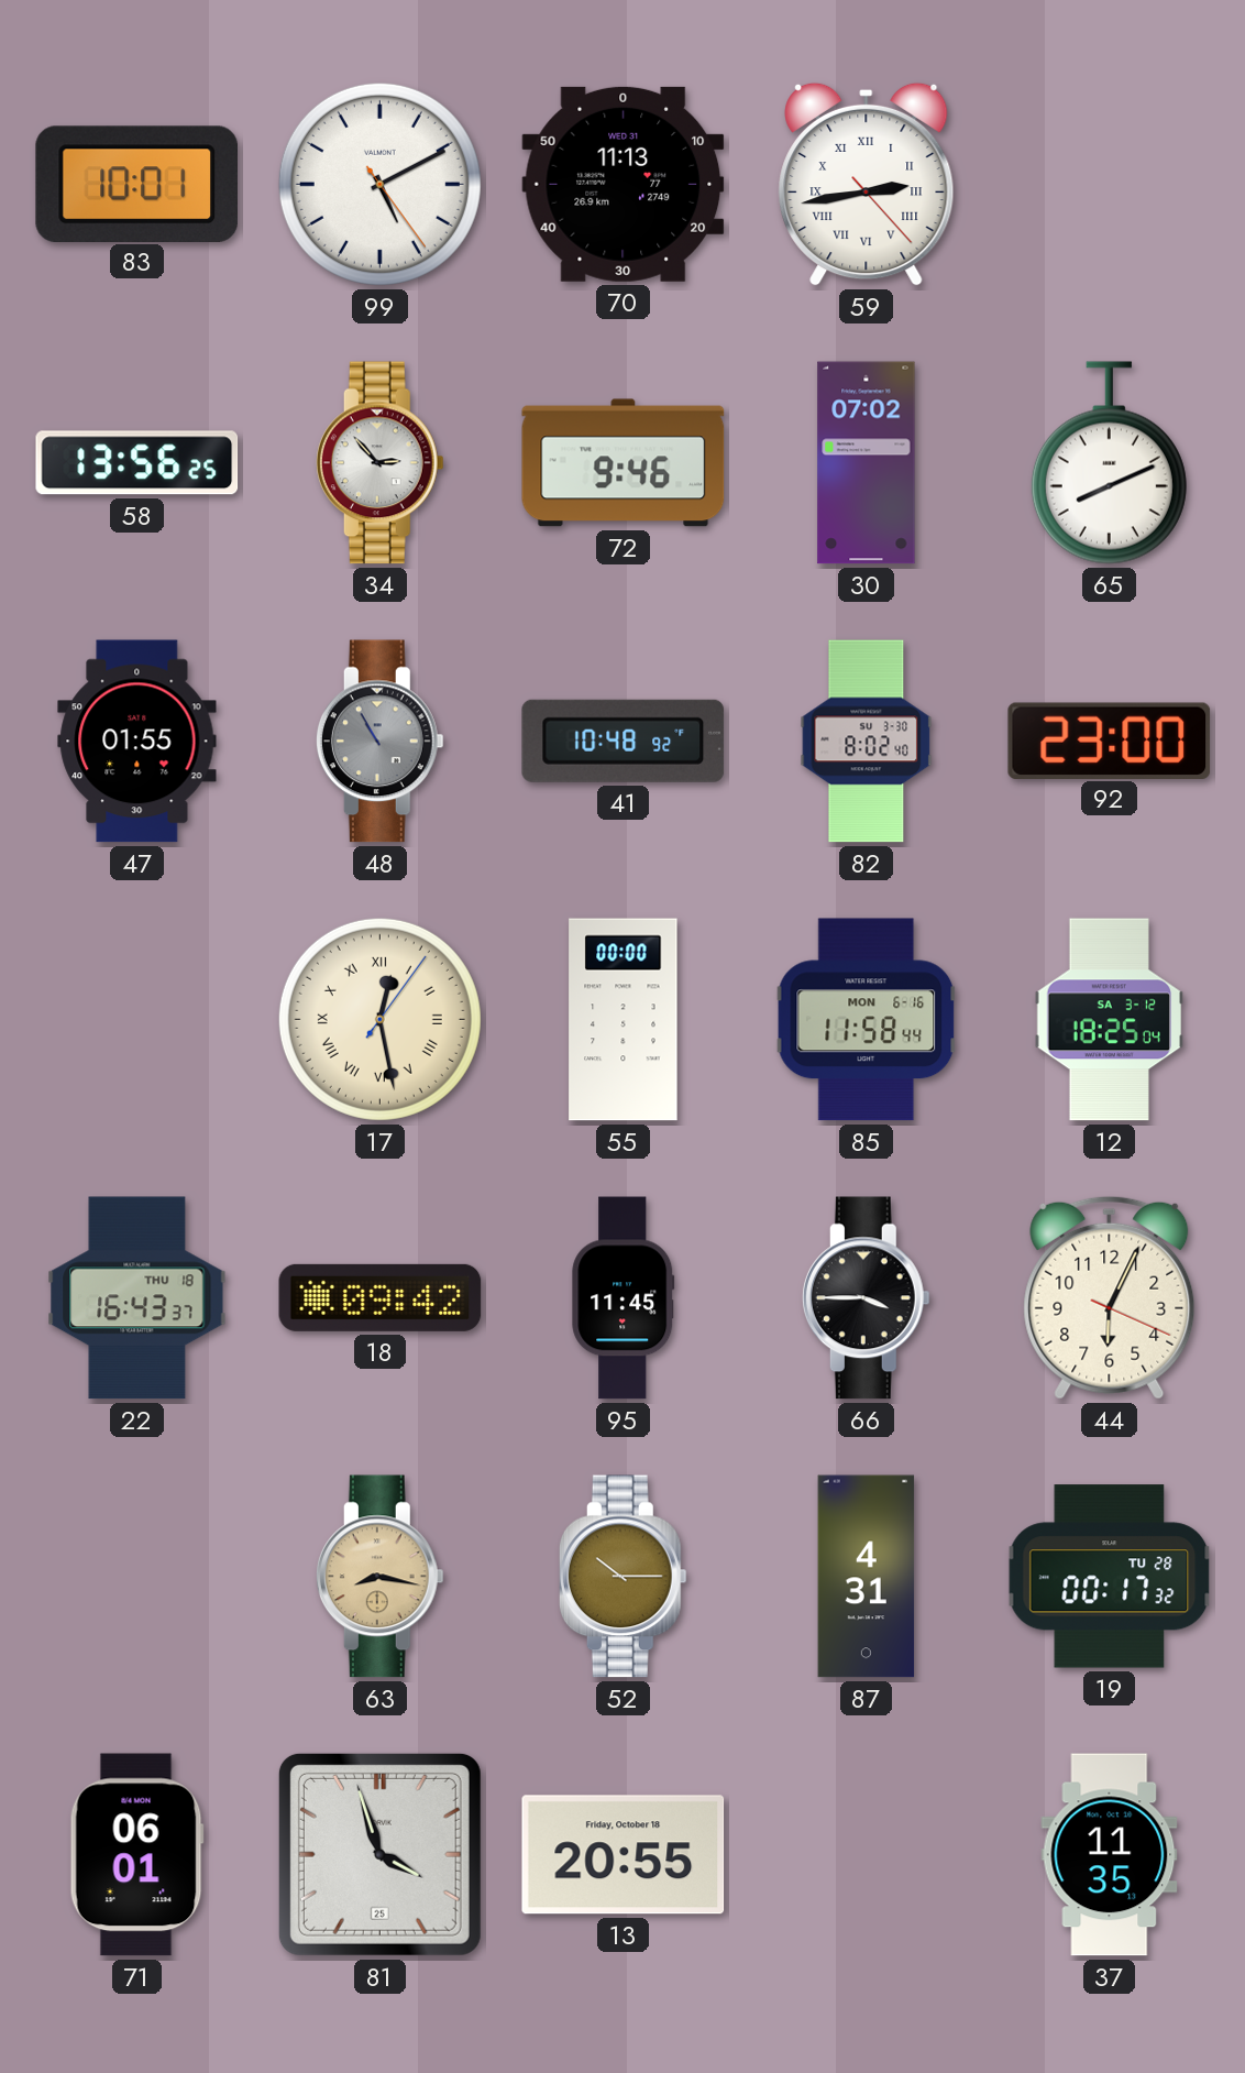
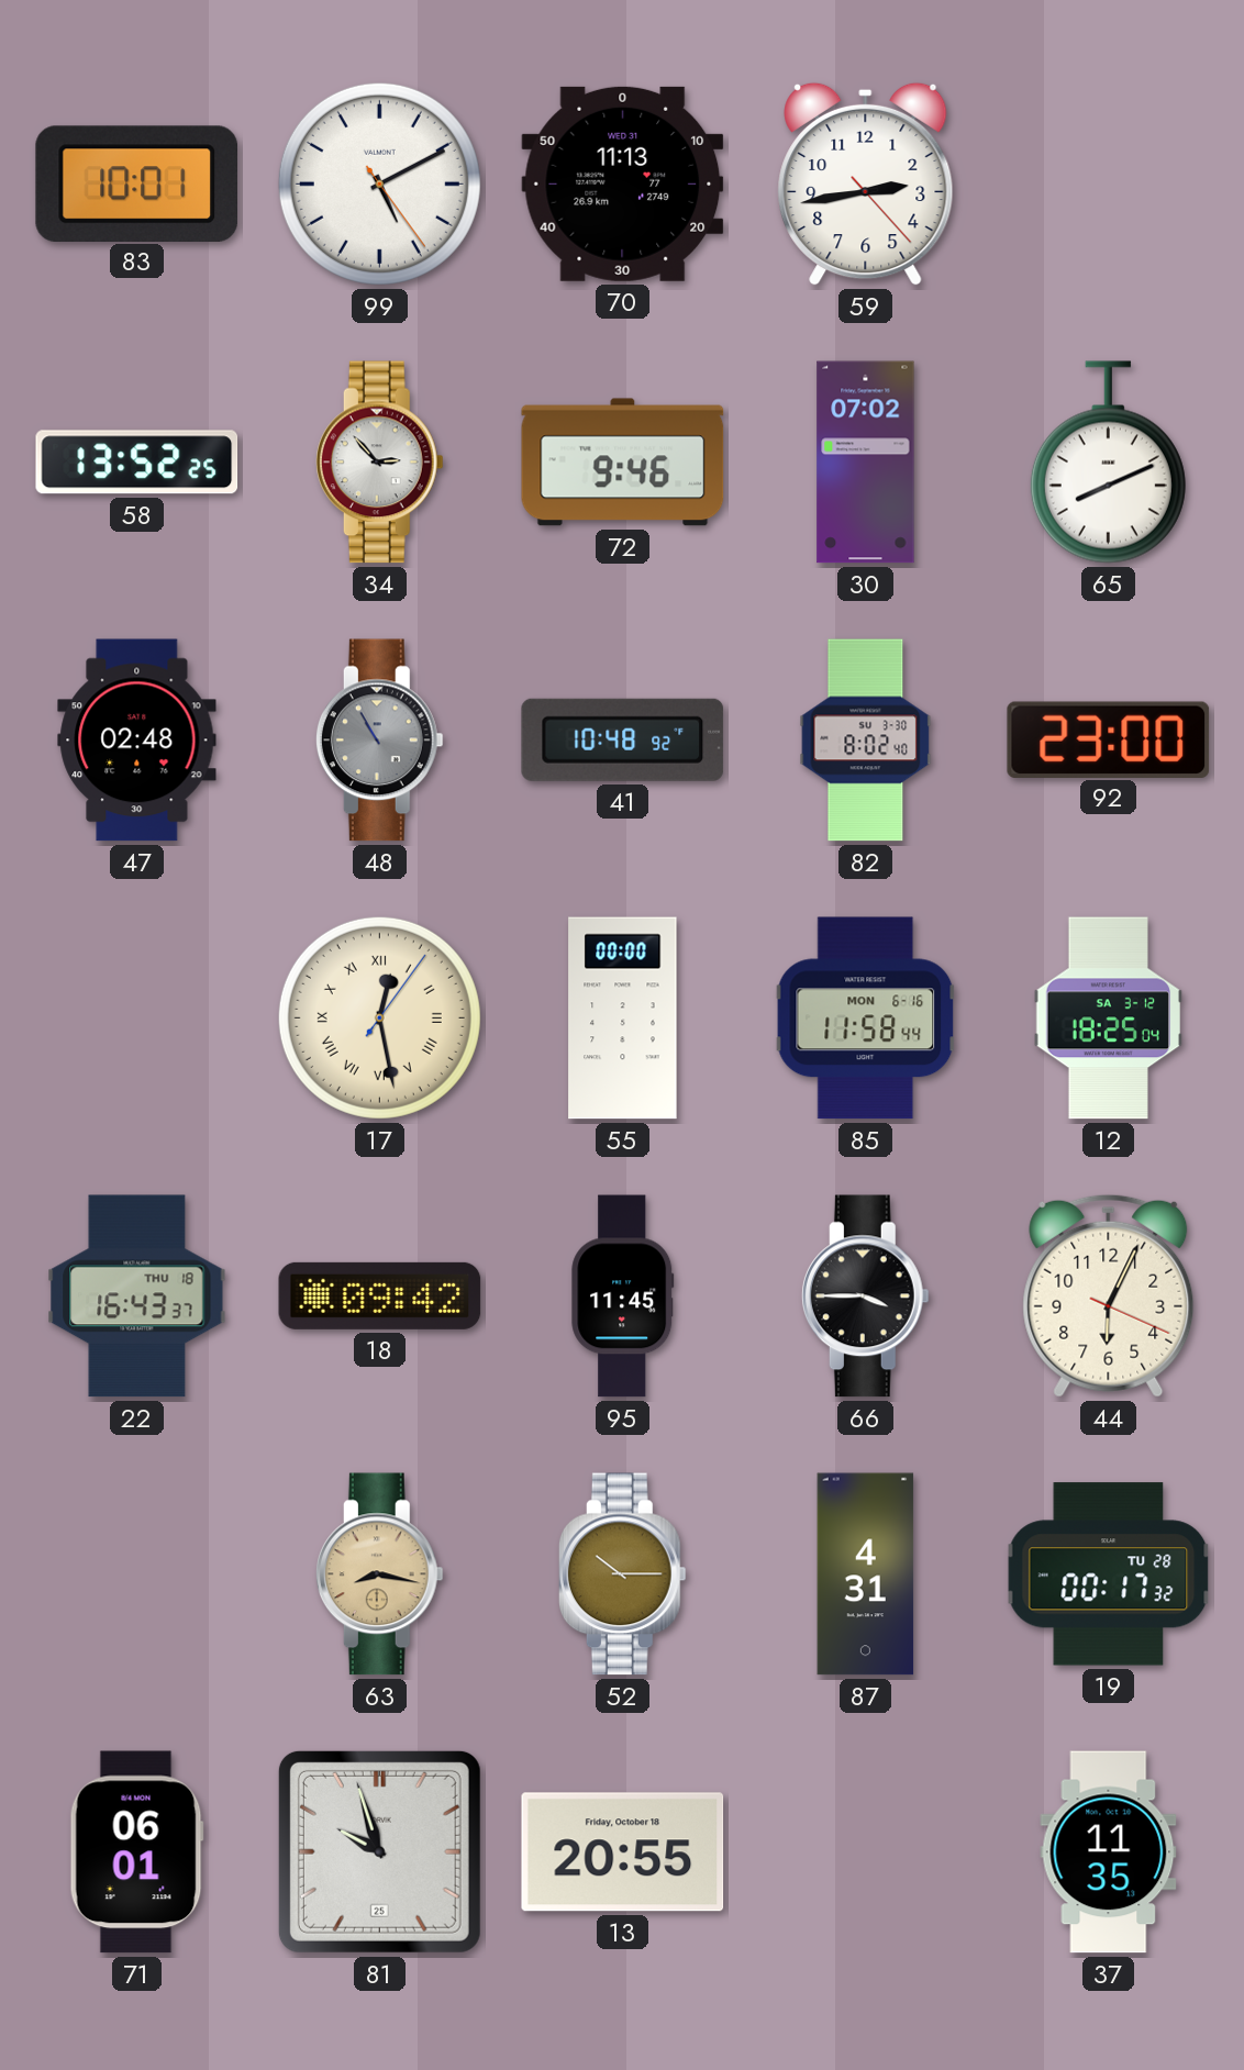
59 numerals: Roman -> Arabic
58: 13:56 -> 13:52
47: 01:55 -> 02:48
81: 3:57 -> 9:57
